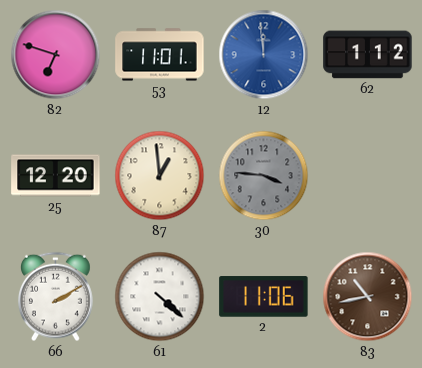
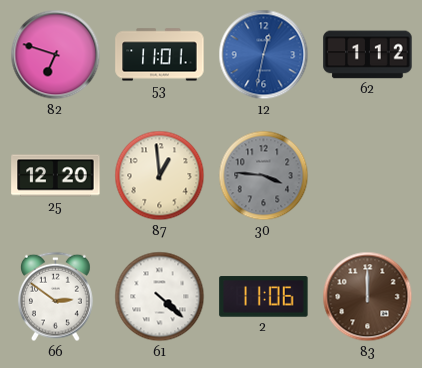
12: 11:59 -> 12:32
66: 2:10 -> 2:51
83: 10:43 -> 12:00
